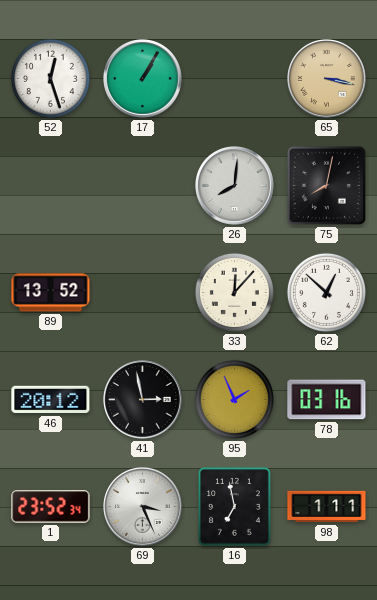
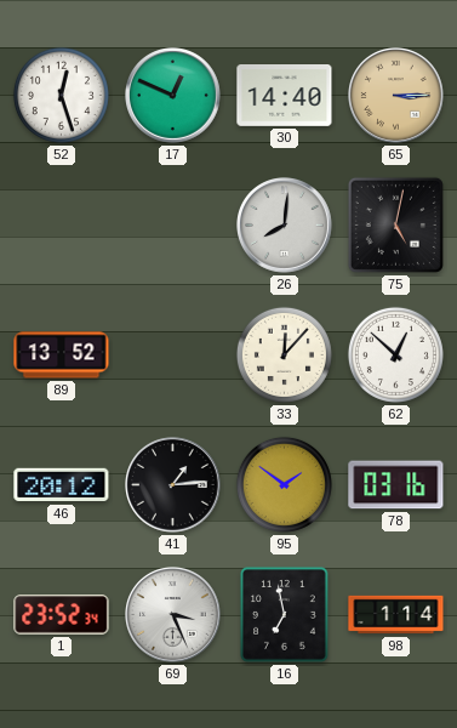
17: 1:05 -> 12:49
30: none -> 14:40
65: 3:17 -> 3:15
75: 8:02 -> 5:02
41: 2:58 -> 1:14
95: 1:56 -> 1:51
98: 1:11 -> 1:14
